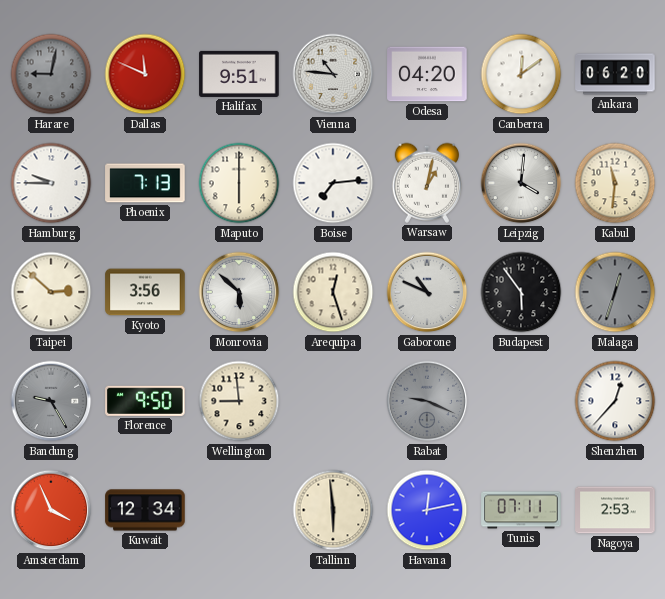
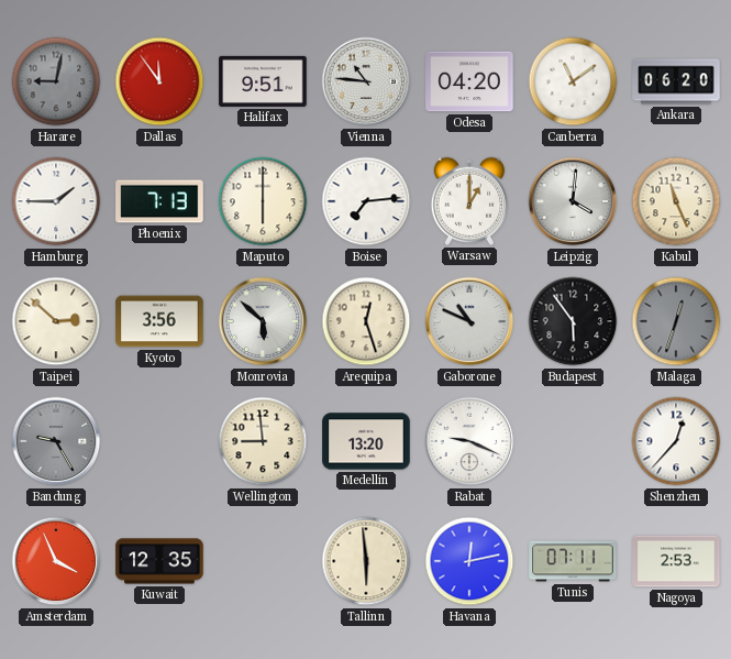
Dallas: 11:49 -> 11:54
Canberra: 12:09 -> 11:09
Hamburg: 9:45 -> 1:45
Warsaw: 1:02 -> 1:00
Kabul: 11:31 -> 11:26
Florence: 9:50 -> none
Medellin: none -> 13:20
Rabat dial: grey -> white
Kuwait: 12:34 -> 12:35
